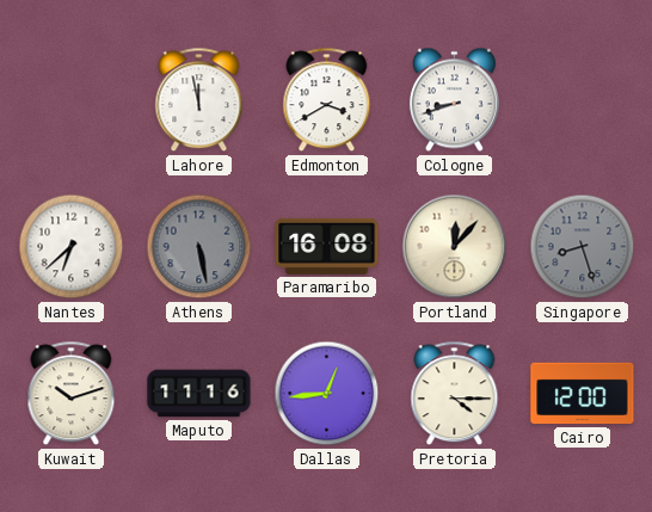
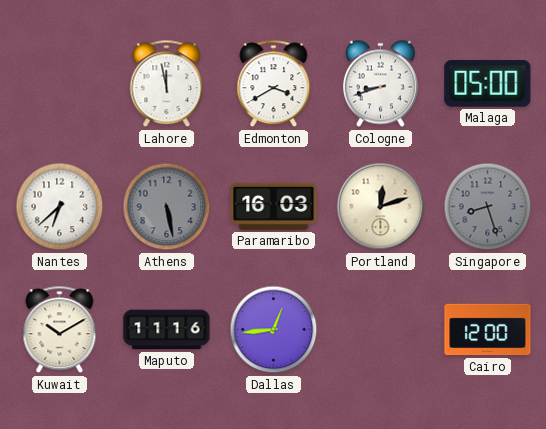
Malaga: none -> 05:00
Paramaribo: 16:08 -> 16:03
Portland: 12:07 -> 12:12
Kuwait: 10:12 -> 10:10
Pretoria: 4:15 -> none
